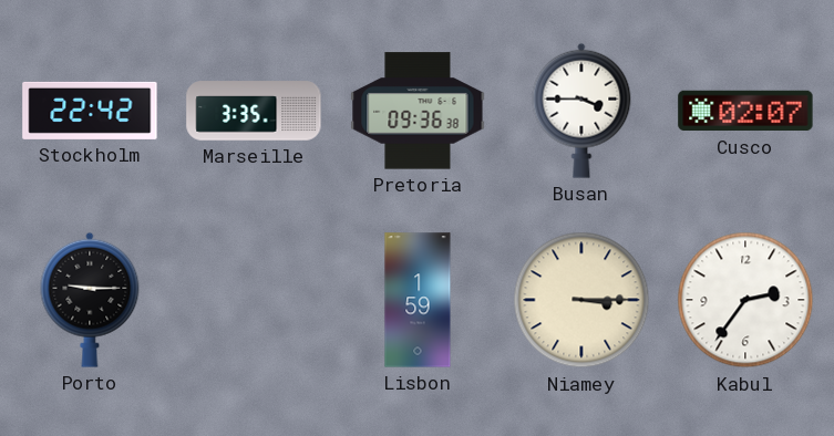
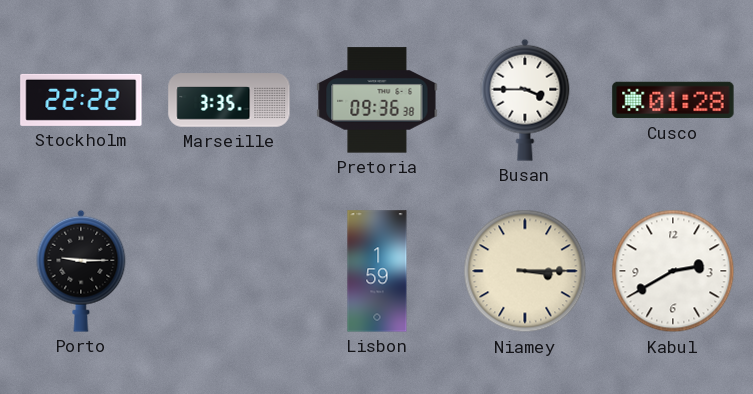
Stockholm: 22:42 -> 22:22
Cusco: 02:07 -> 01:28
Kabul: 2:36 -> 2:40
